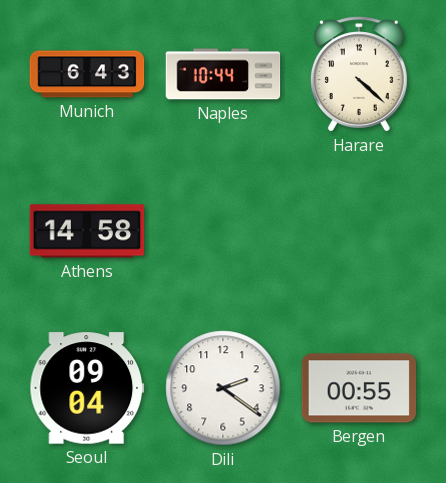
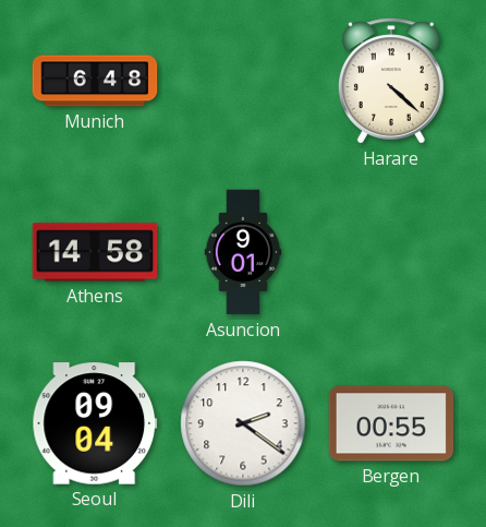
Munich: 6:43 -> 6:48
Naples: 10:44 -> none
Asuncion: none -> 9:01
